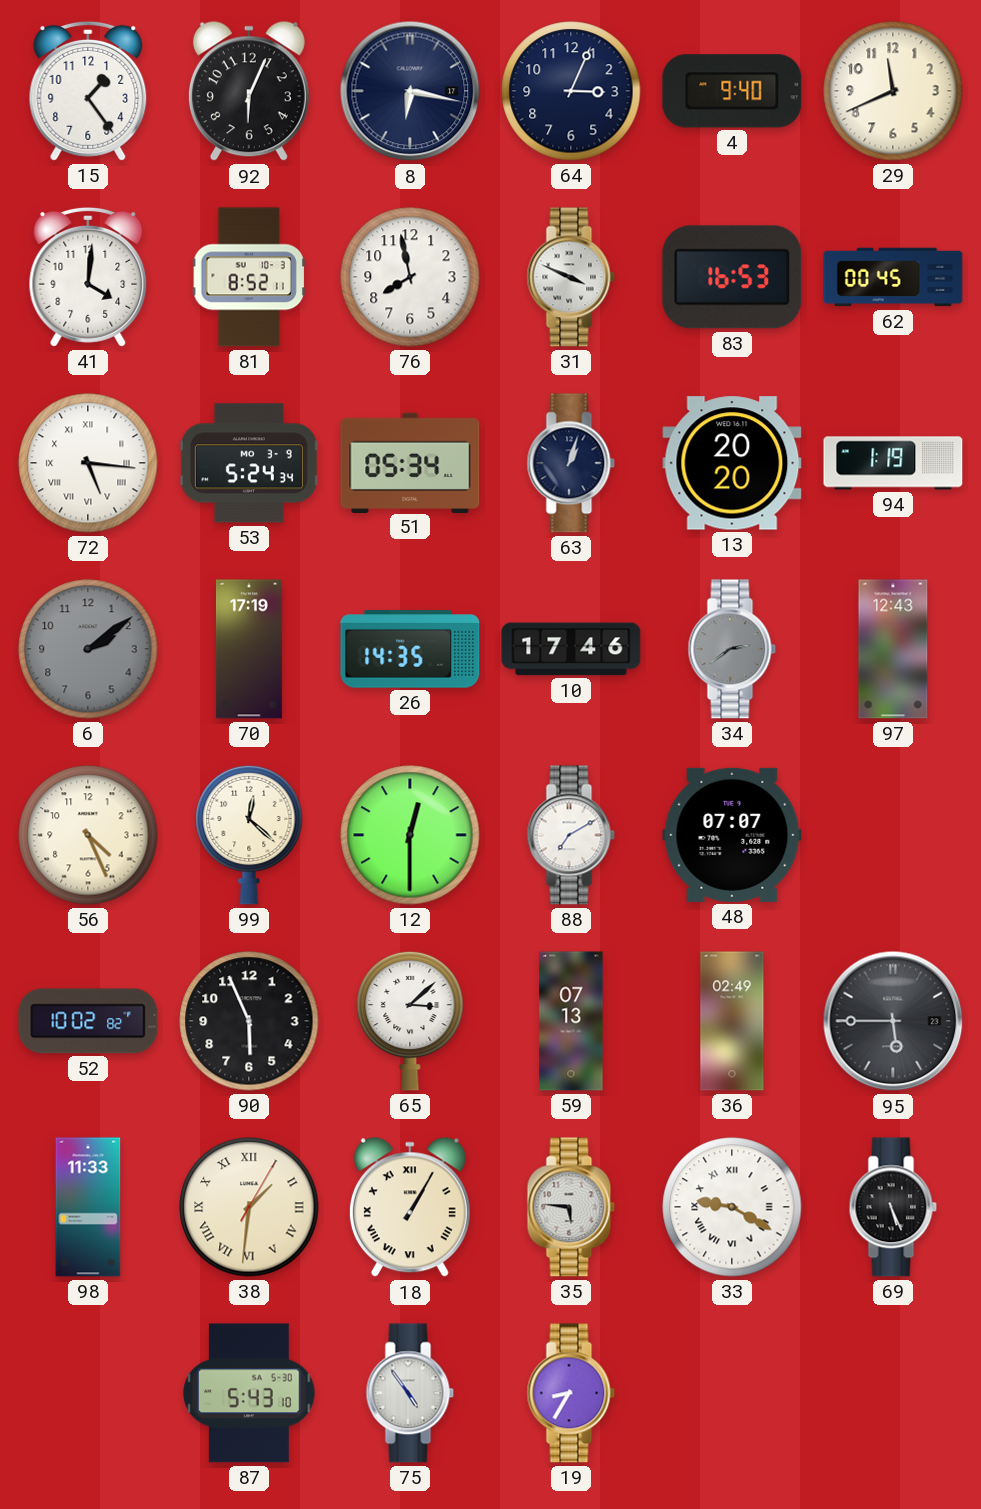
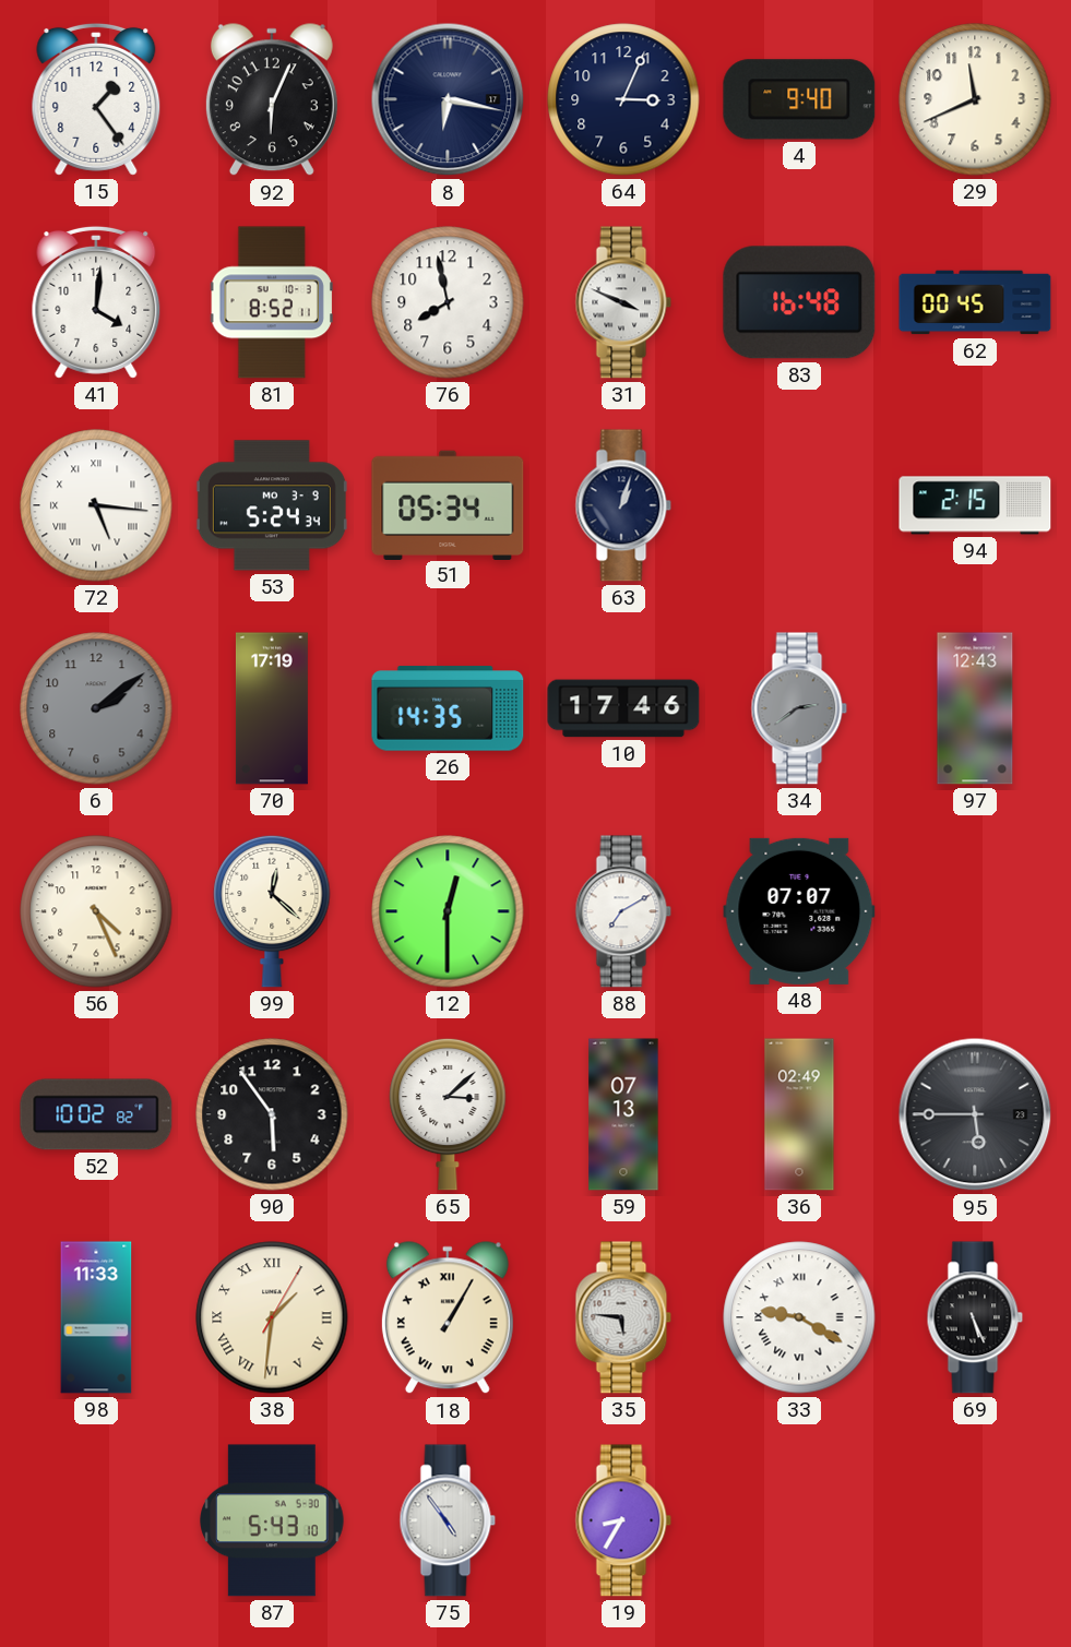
83: 16:53 -> 16:48
13: 20:20 -> none
94: 1:19 -> 2:15
90: 5:56 -> 5:54
